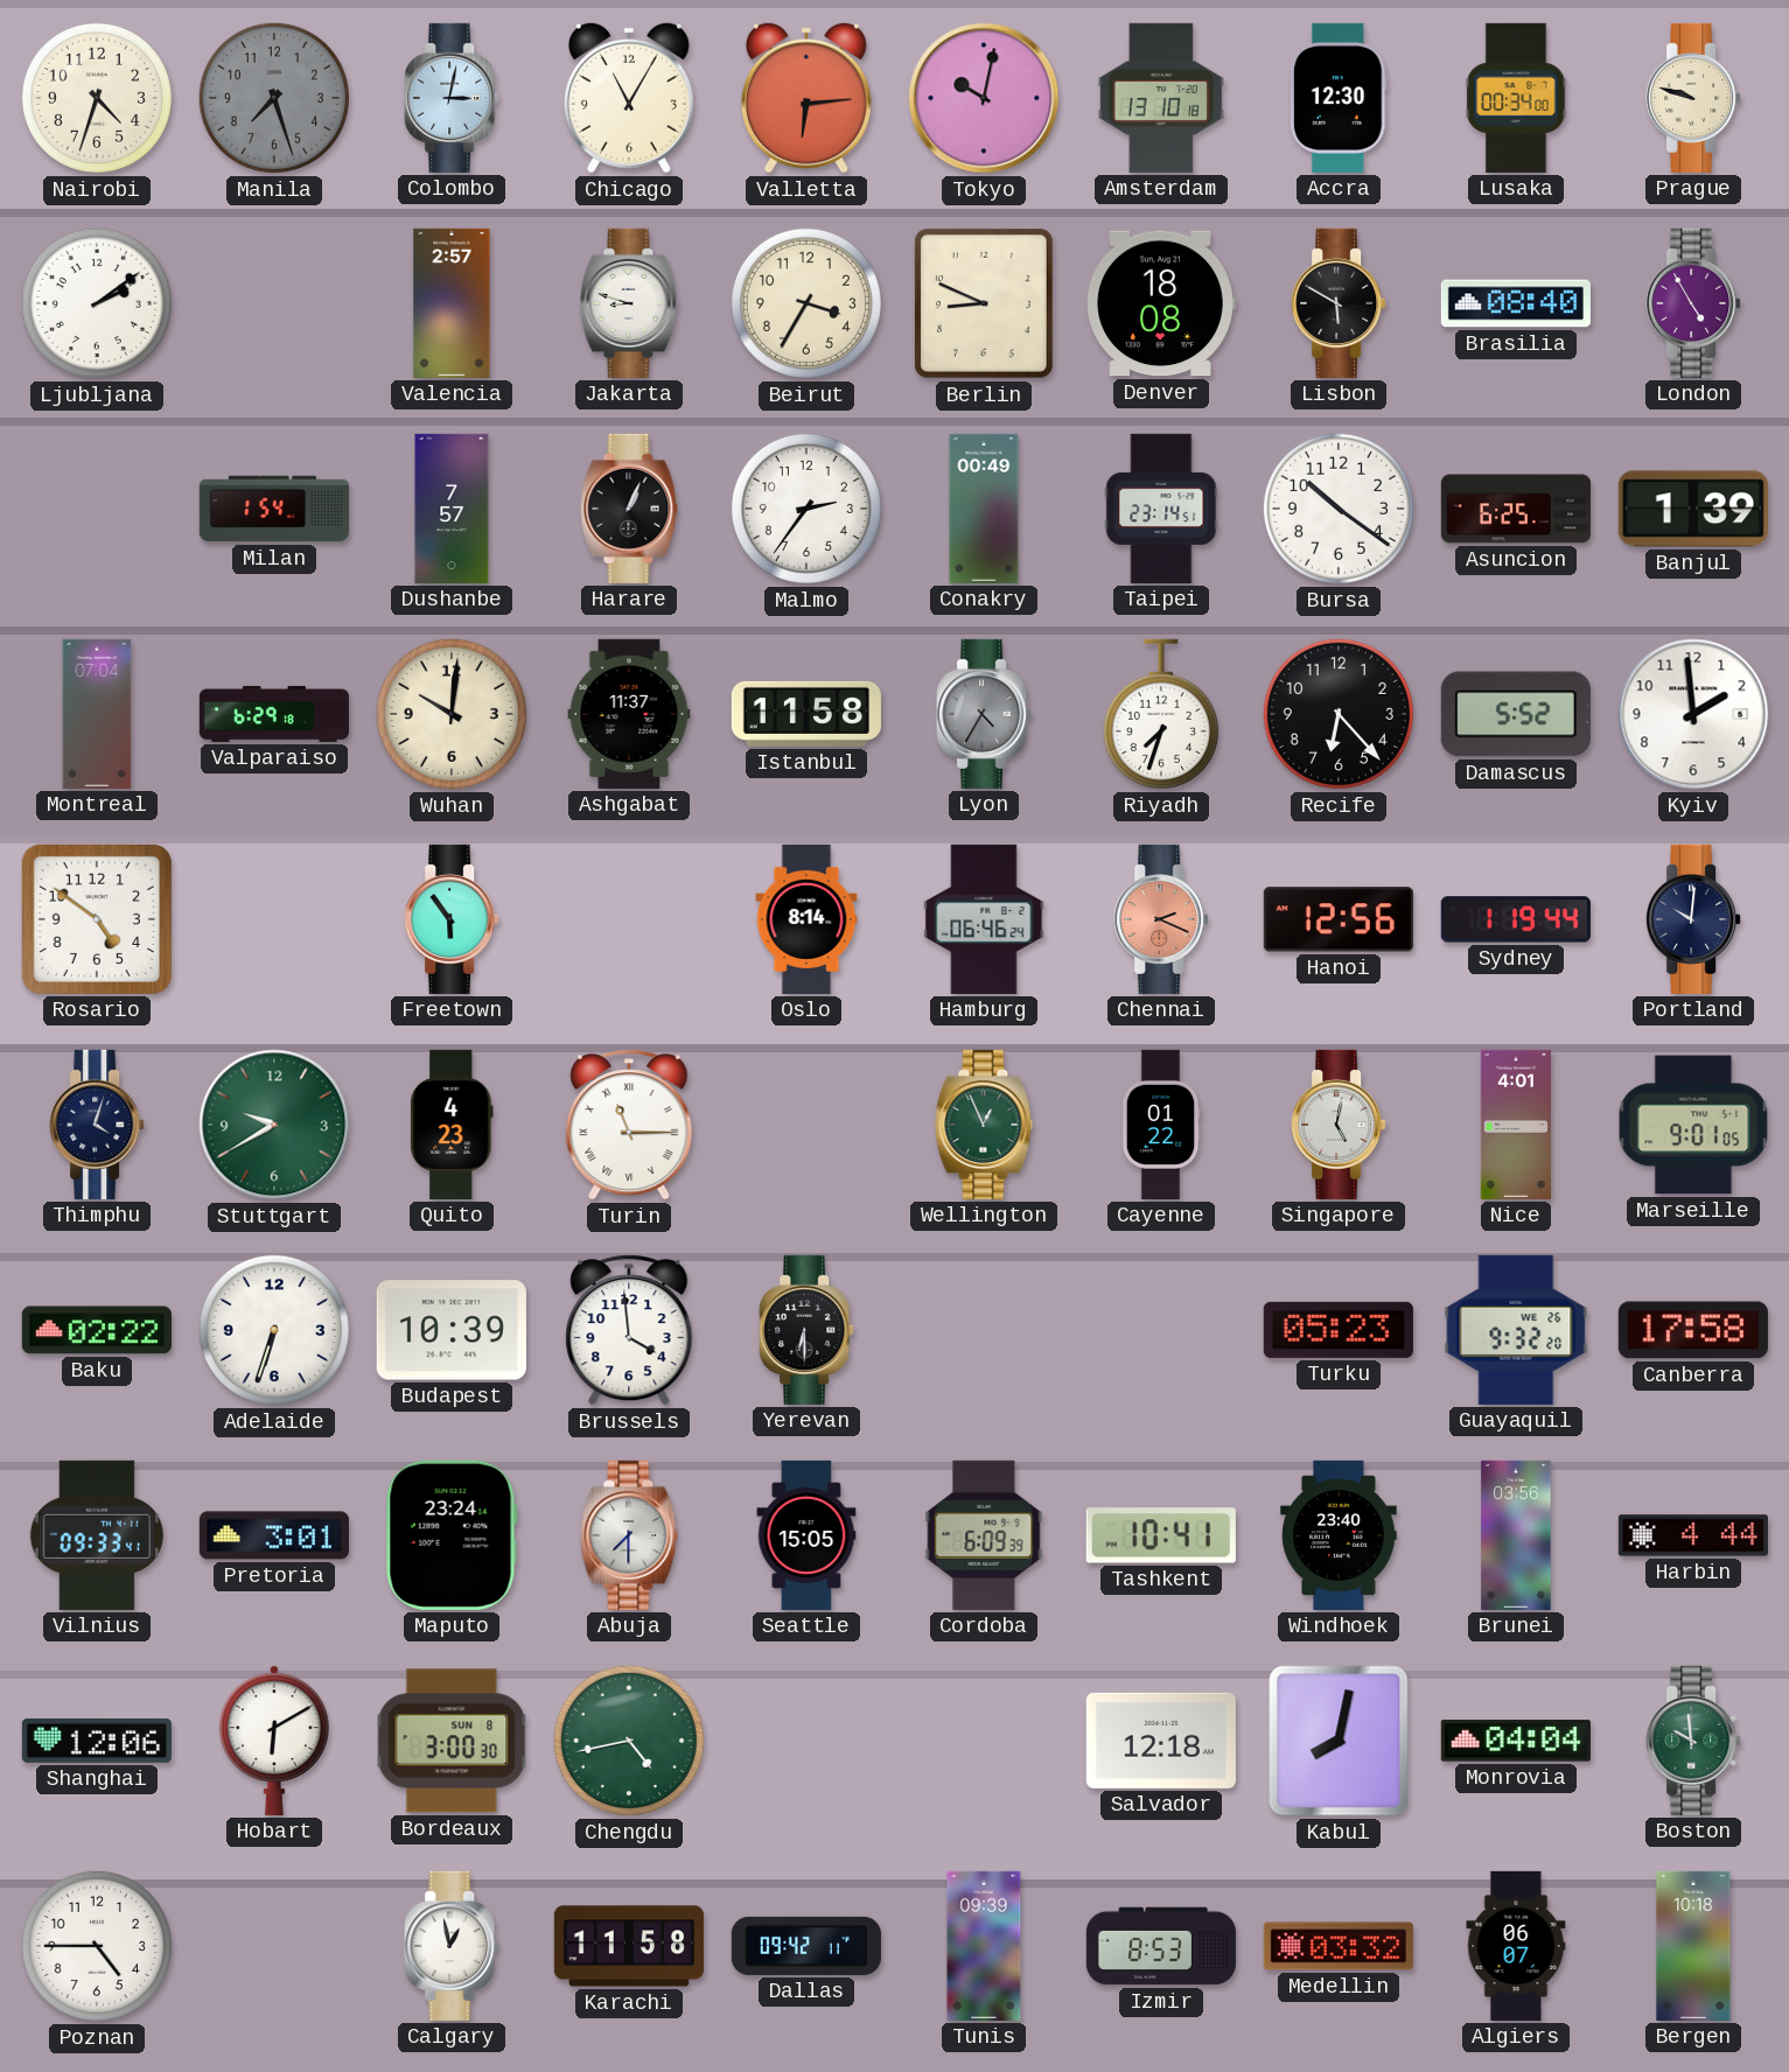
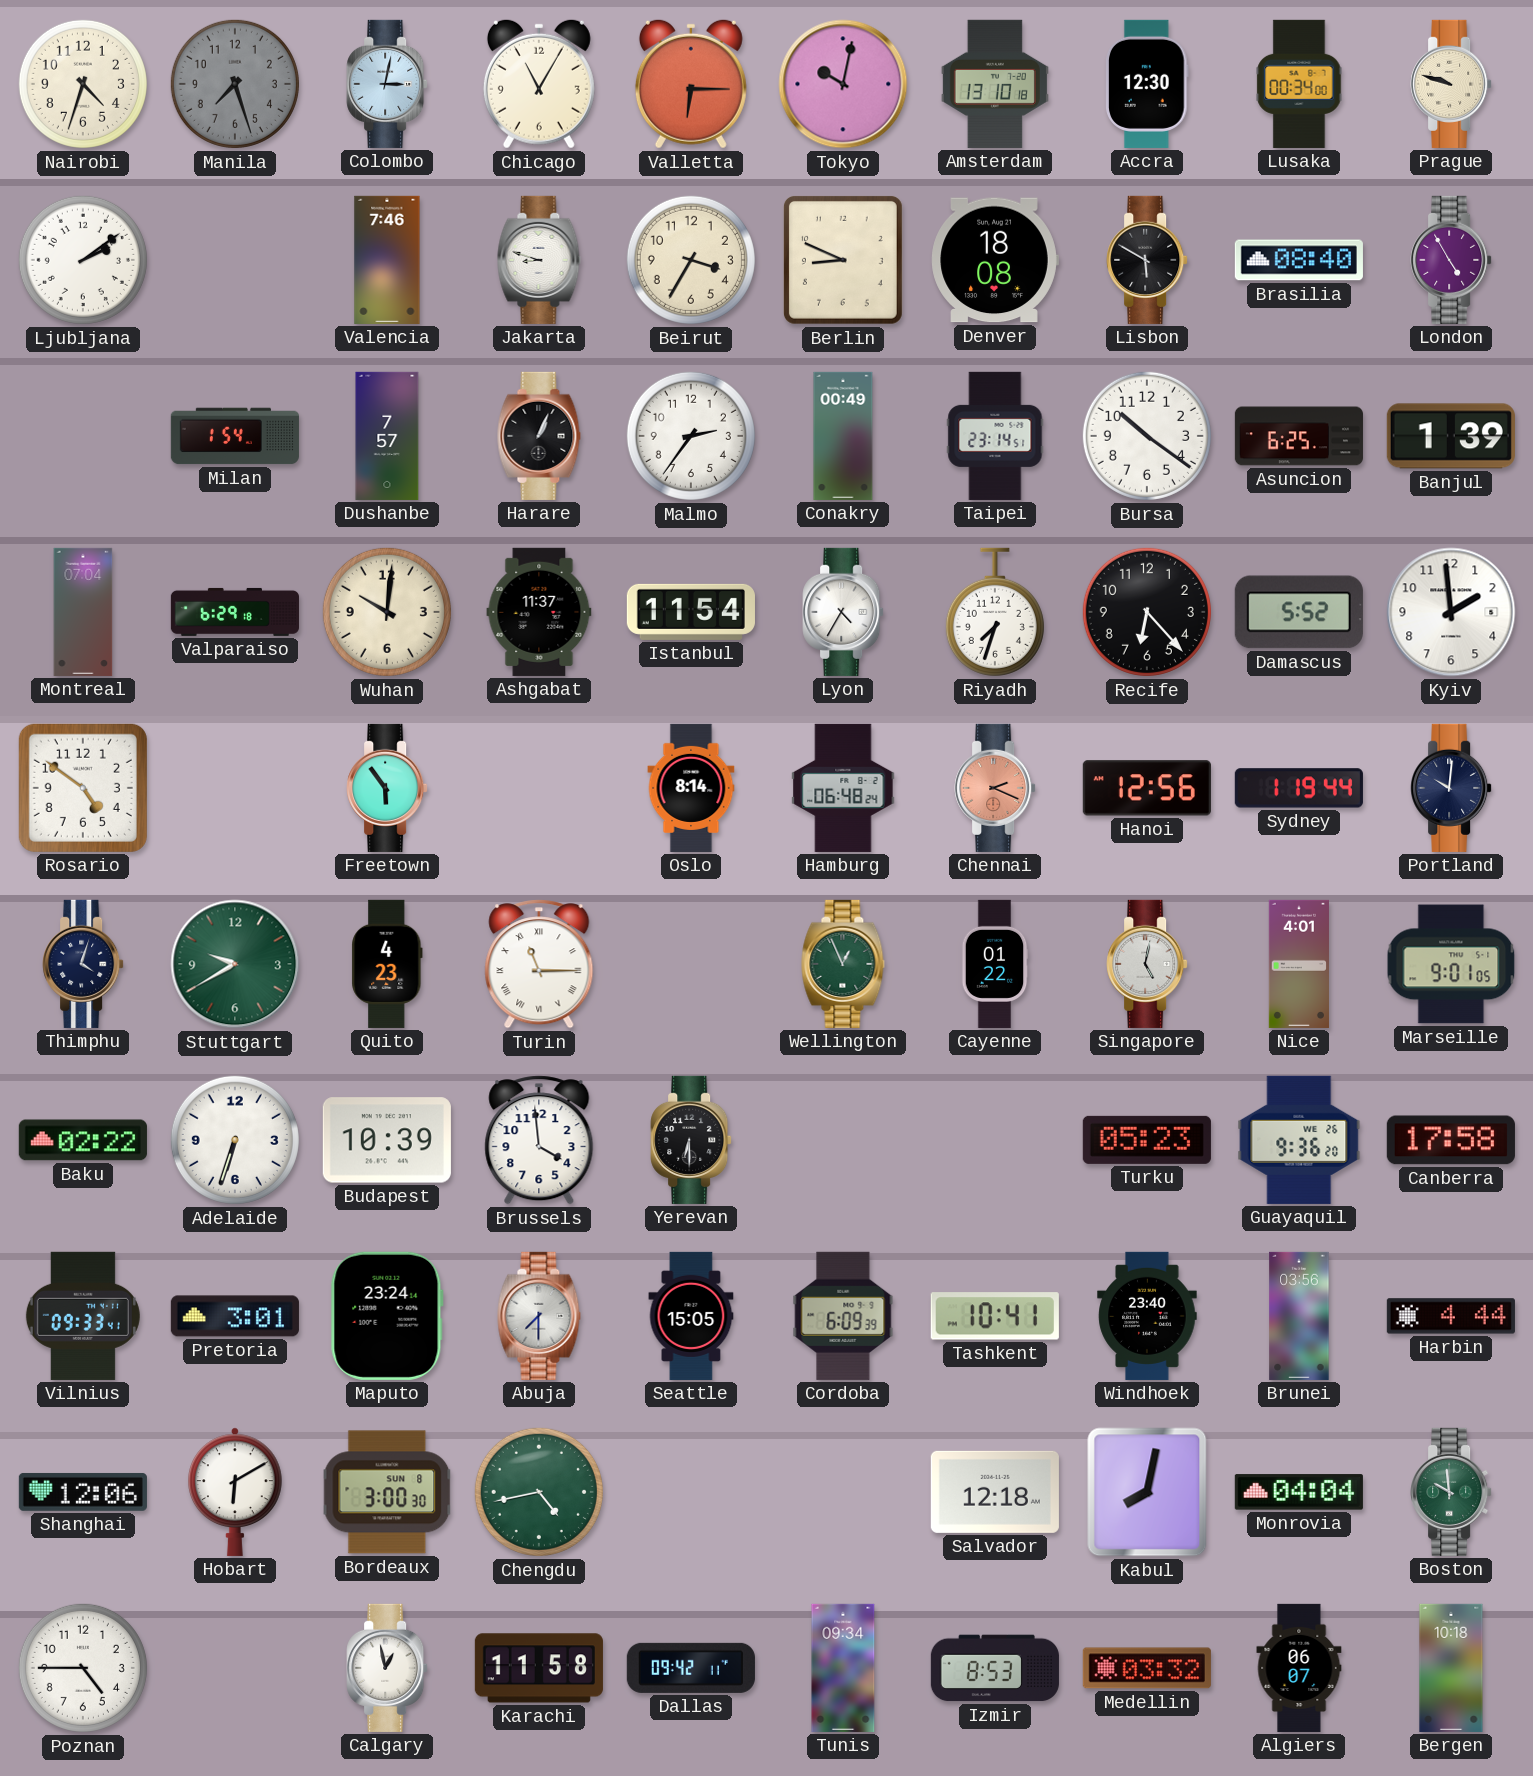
Valletta: 6:14 -> 6:15
Valencia: 2:57 -> 7:46
Istanbul: 11:58 -> 11:54
Lyon dial: grey -> white
Hamburg: 06:46 -> 06:48
Guayaquil: 9:32 -> 9:36
Tunis: 09:39 -> 09:34
